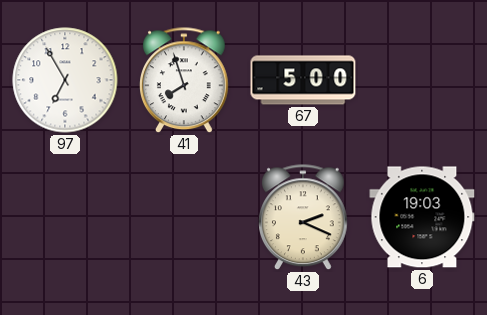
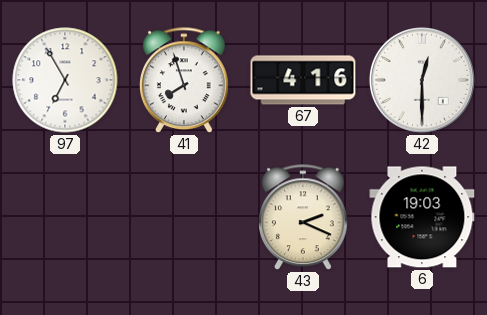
67: 5:00 -> 4:16
42: none -> 12:30
